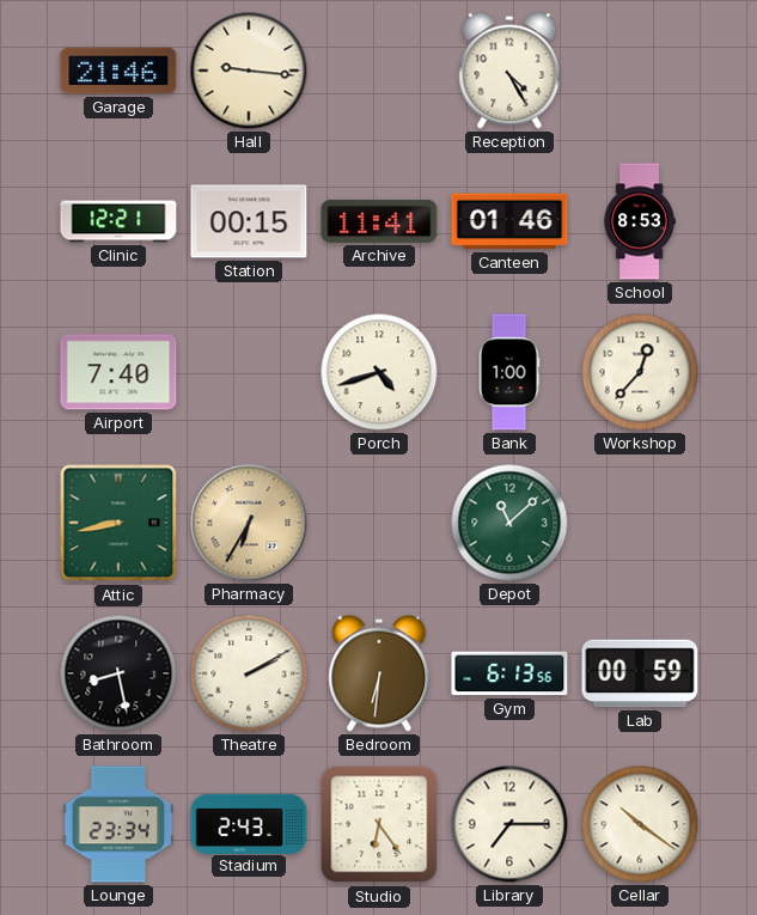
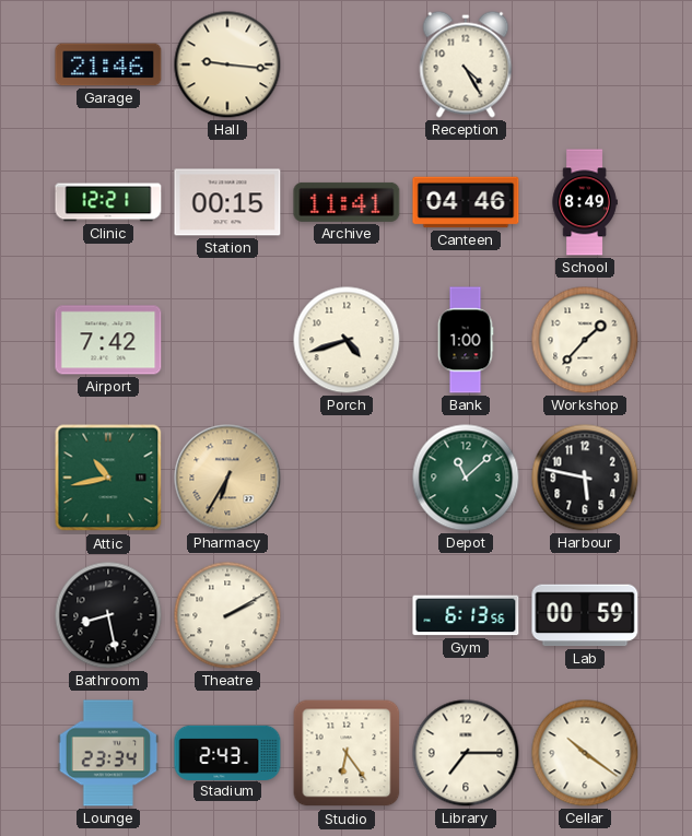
Canteen: 01:46 -> 04:46
School: 8:53 -> 8:49
Airport: 7:40 -> 7:42
Workshop: 12:37 -> 1:37
Attic: 8:43 -> 10:43
Harbour: none -> 5:47
Bedroom: 6:31 -> none
